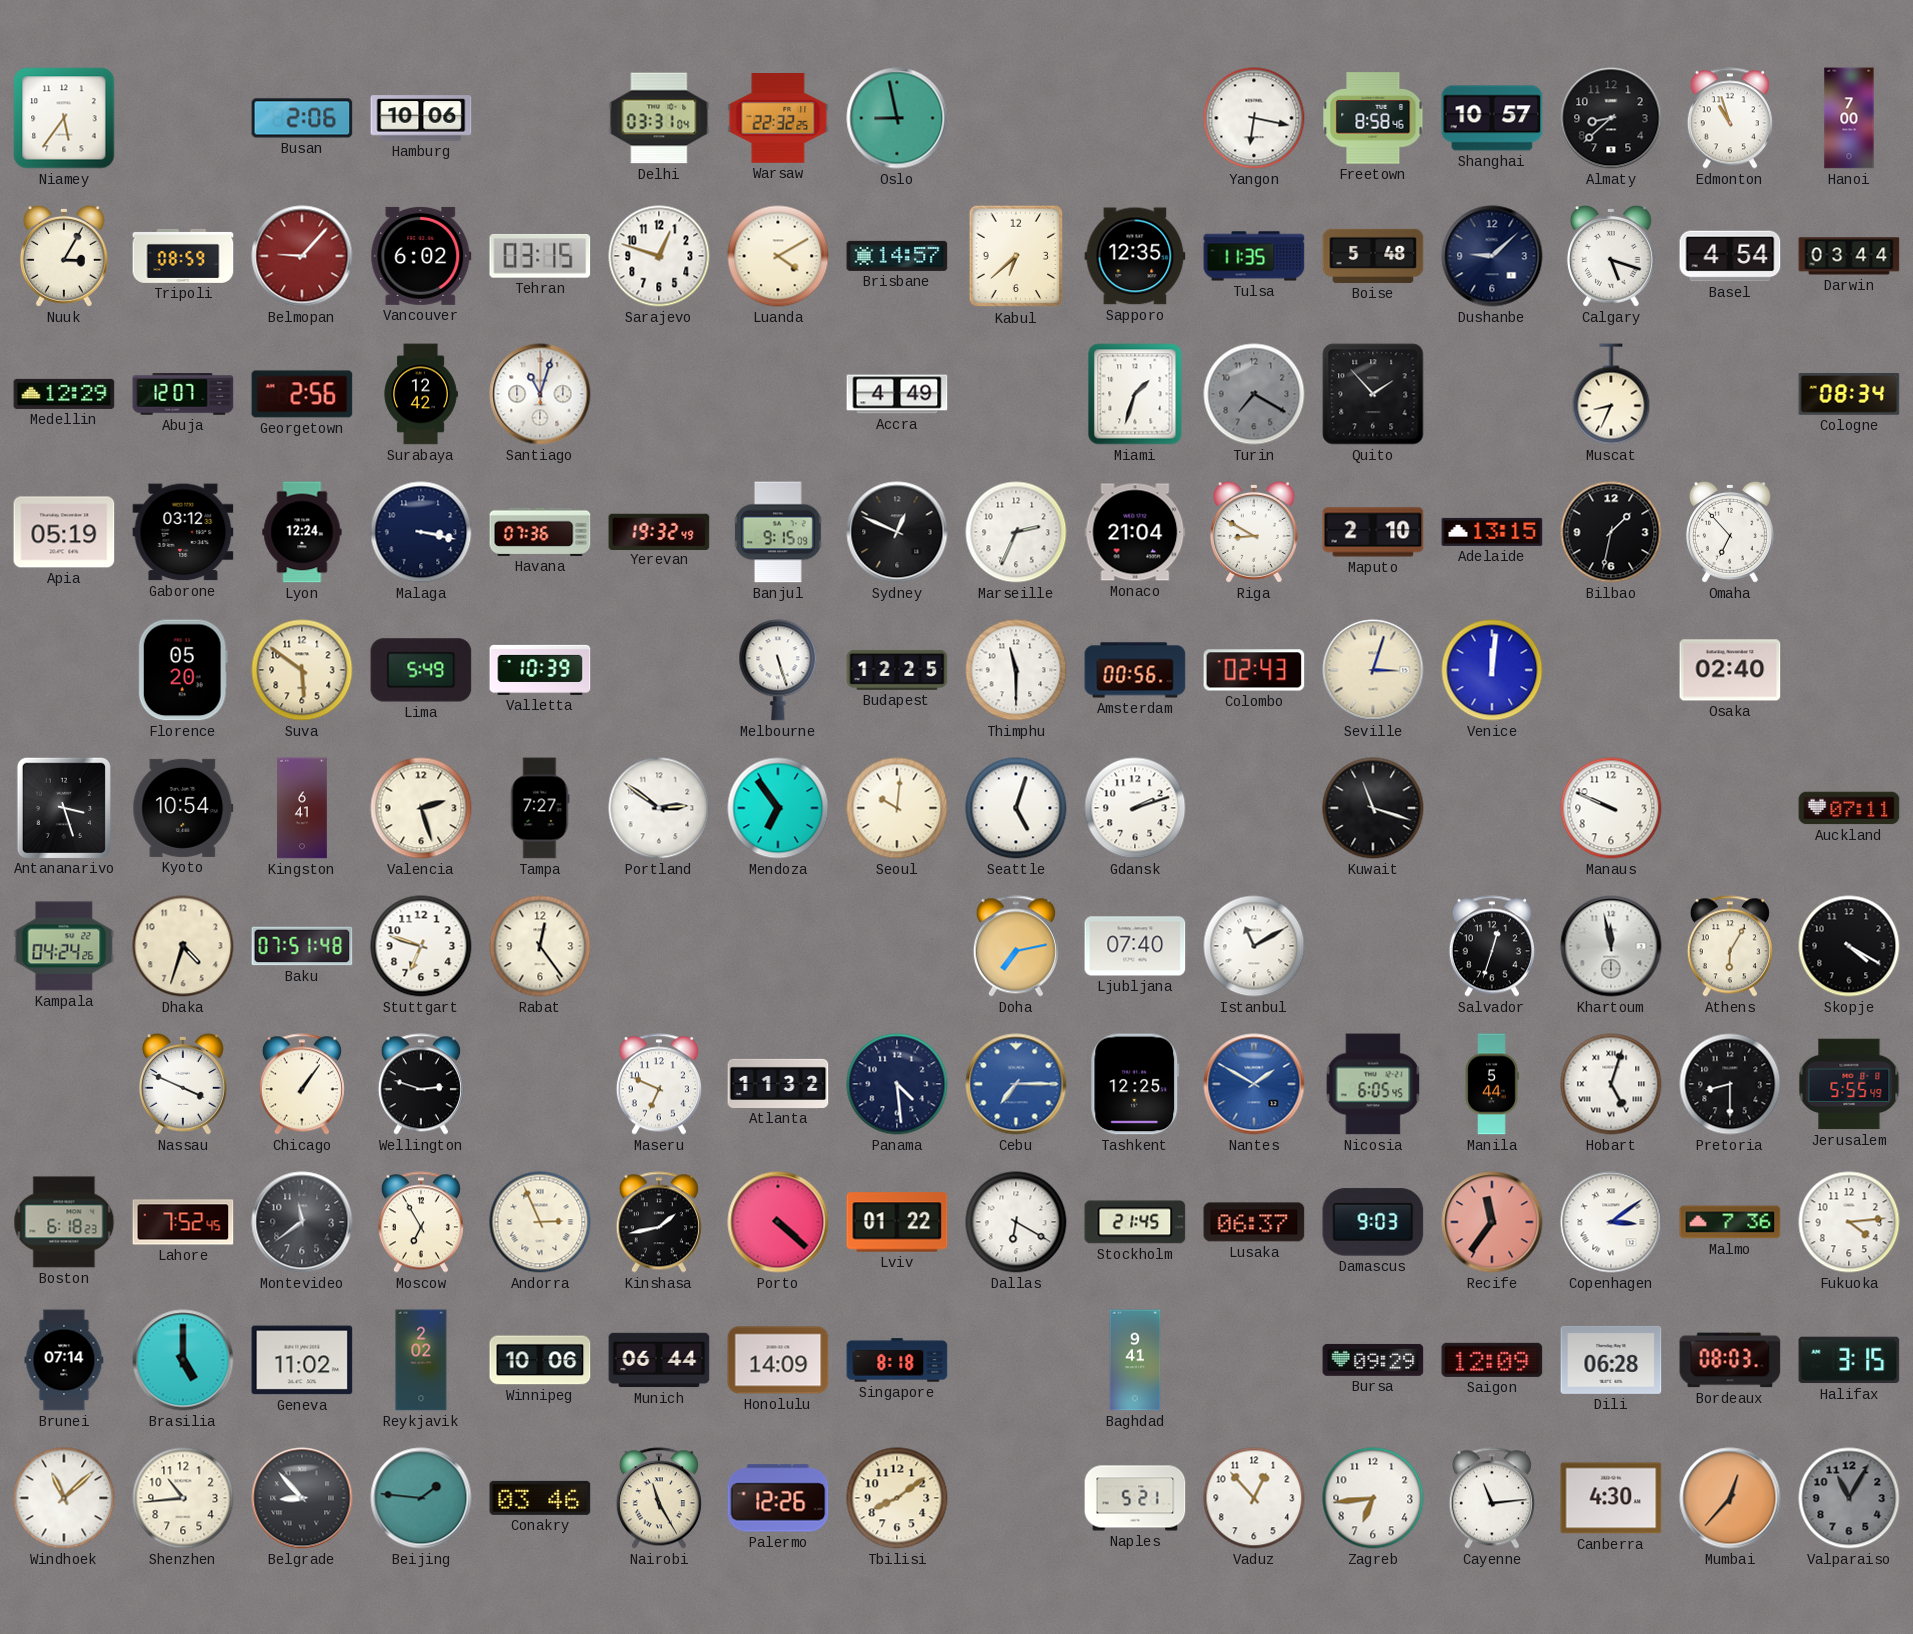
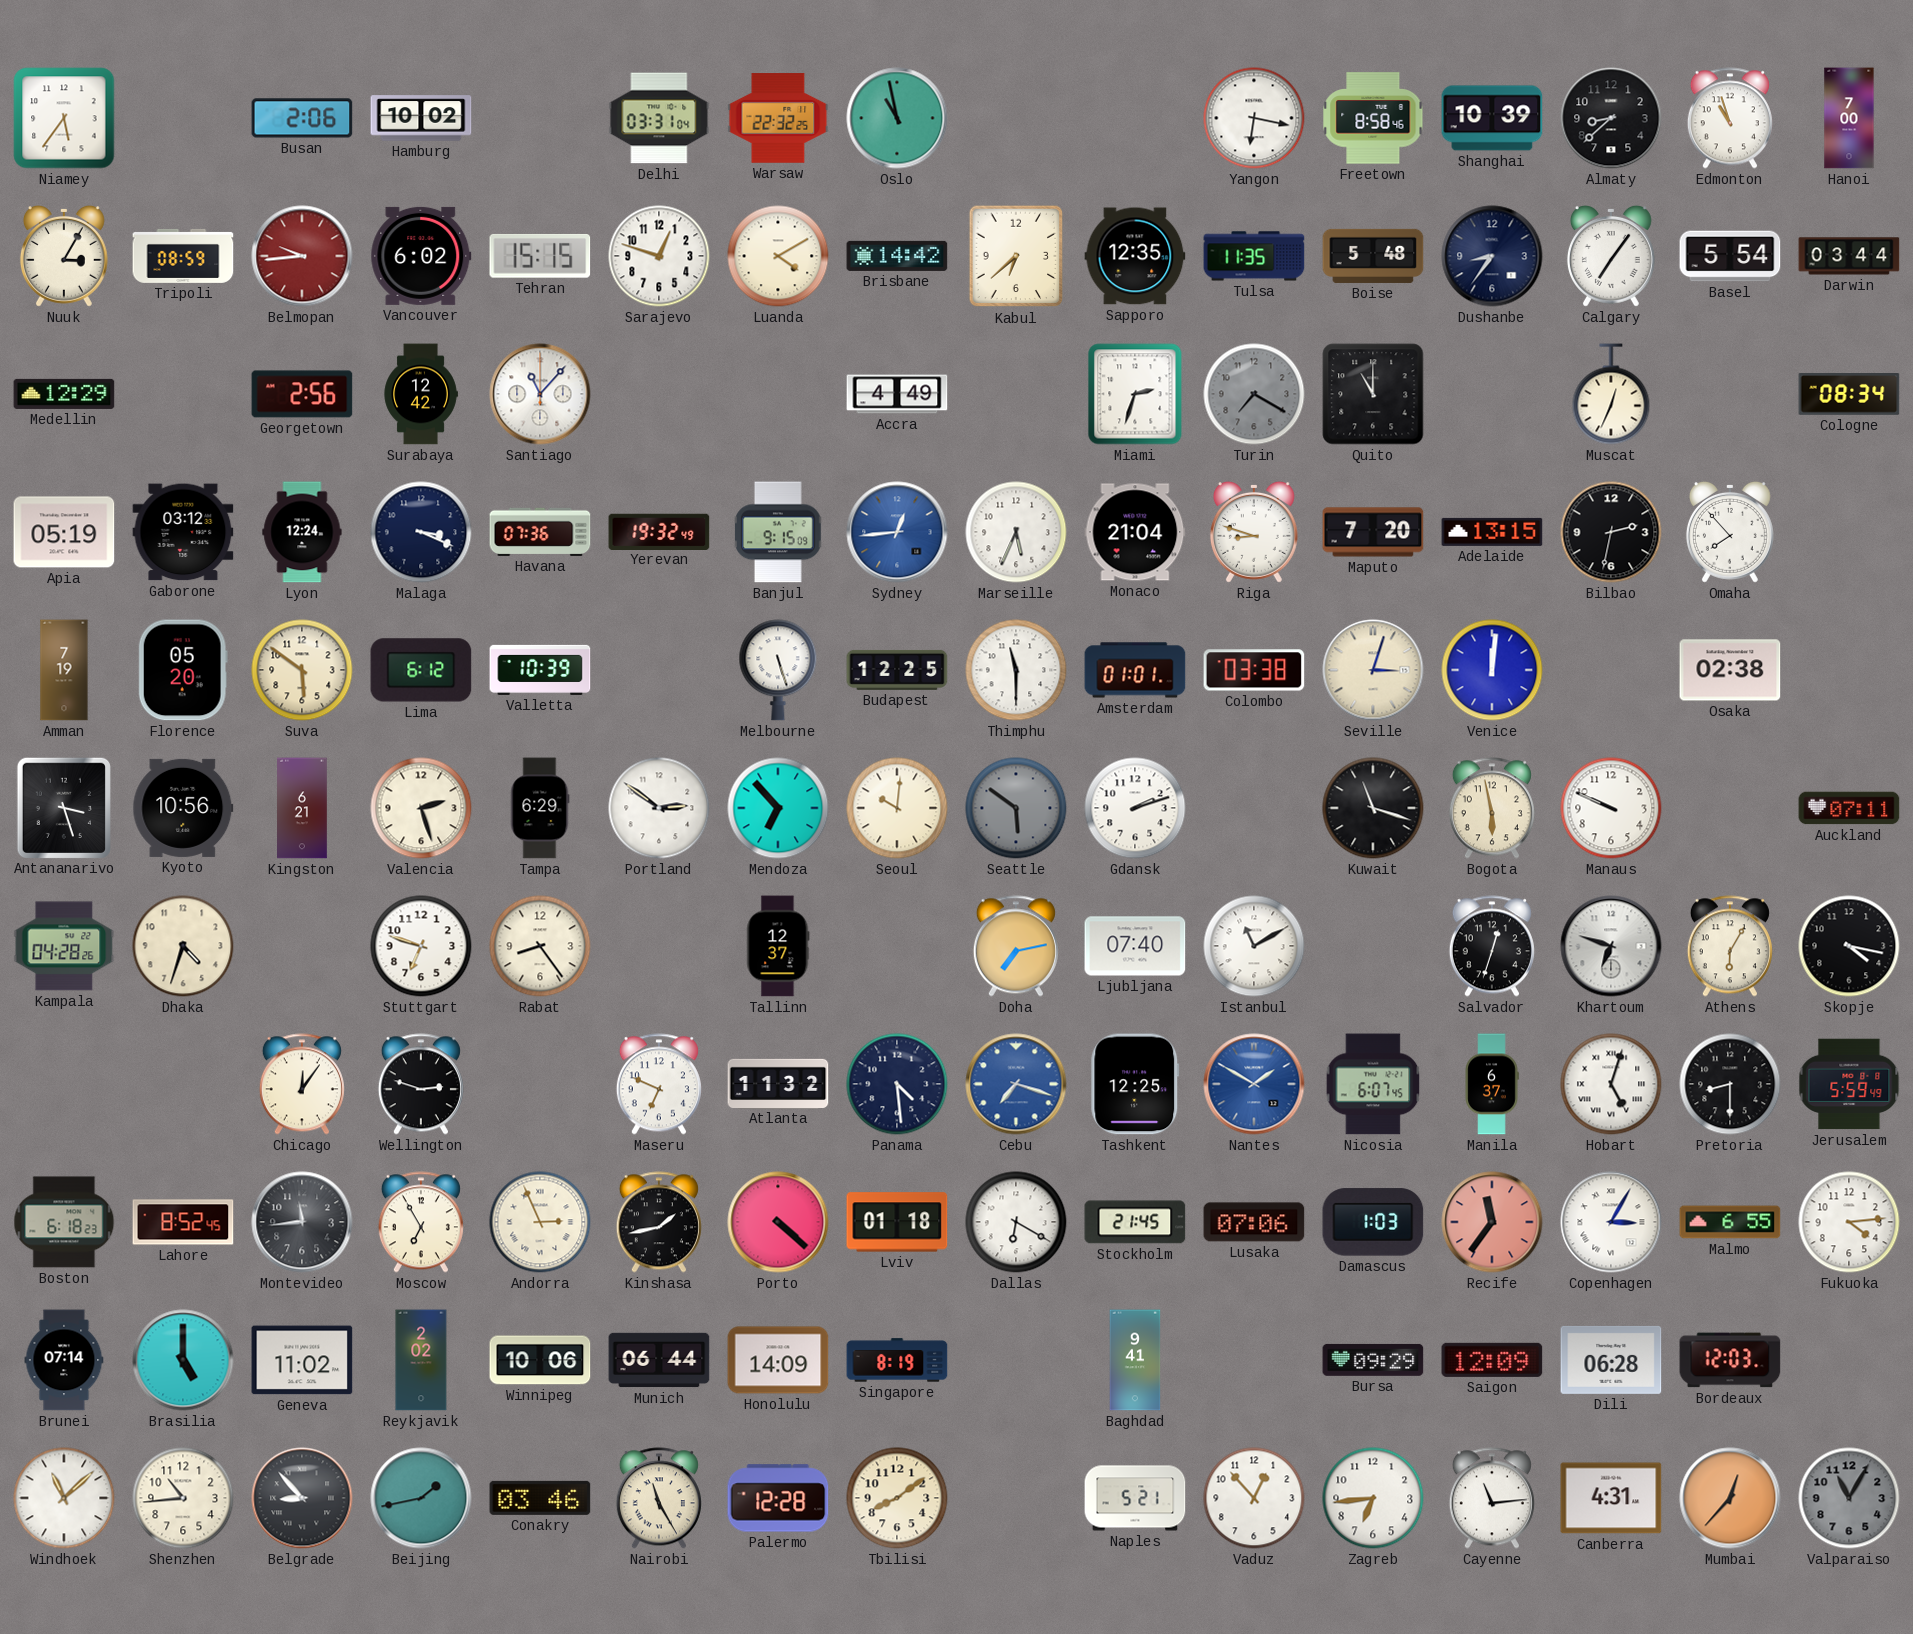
Hamburg: 10:06 -> 10:02
Oslo: 8:58 -> 10:58
Shanghai: 10:57 -> 10:39
Belmopan: 9:07 -> 9:44
Tehran: 03:15 -> 15:15
Brisbane: 14:57 -> 14:42
Dushanbe: 9:08 -> 8:36
Calgary: 5:18 -> 7:06
Basel: 4:54 -> 5:54
Abuja: 12:07 -> none
Santiago: 11:03 -> 11:07
Miami: 1:33 -> 2:33
Quito: 1:53 -> 11:00
Muscat: 8:34 -> 12:34
Malaga: 3:17 -> 3:19
Sydney: 12:49 -> 12:44
Sydney dial: black -> blue
Marseille: 2:34 -> 5:34
Riga: 8:50 -> 8:48
Maputo: 2:10 -> 7:20
Bilbao: 1:32 -> 2:32
Omaha: 6:53 -> 7:53
Amman: none -> 7:19
Lima: 5:49 -> 6:12
Amsterdam: 00:56 -> 01:01
Colombo: 02:43 -> 03:38
Osaka: 02:40 -> 02:38
Kyoto: 10:54 -> 10:56
Kingston: 6:41 -> 6:21
Tampa: 7:27 -> 6:29
Mendoza: 6:54 -> 6:53
Seattle: 5:03 -> 5:51
Seattle dial: white -> grey
Bogota: none -> 5:58
Kampala: 04:24 -> 04:28
Baku: 07:51 -> none
Rabat: 12:24 -> 8:24
Tallinn: none -> 12:37
Khartoum: 11:58 -> 6:48
Skopje: 4:20 -> 4:17
Nassau: 3:49 -> none
Chicago: 1:06 -> 12:06
Cebu: 7:15 -> 7:18
Nicosia: 6:05 -> 6:07
Manila: 5:44 -> 6:37
Jerusalem: 5:55 -> 5:59
Lahore: 7:52 -> 8:52
Montevideo: 11:39 -> 11:44
Lviv: 01:22 -> 01:18
Lusaka: 06:37 -> 07:06
Damascus: 9:03 -> 1:03
Copenhagen: 3:09 -> 3:05
Malmo: 7:36 -> 6:55
Singapore: 8:18 -> 8:19
Bordeaux: 08:03 -> 12:03
Halifax: 3:15 -> none
Beijing: 1:46 -> 1:43
Palermo: 12:26 -> 12:28
Canberra: 4:30 -> 4:31
